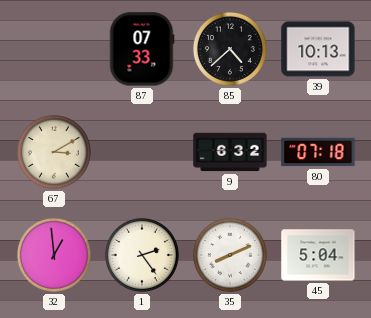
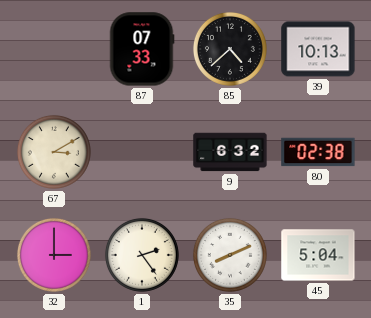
80: 07:18 -> 02:38
32: 12:59 -> 3:00
